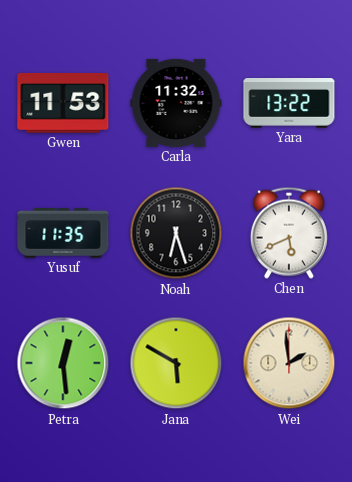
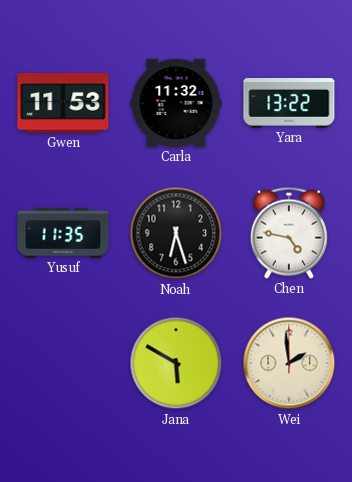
Chen: 5:41 -> 4:47
Petra: 12:29 -> none
